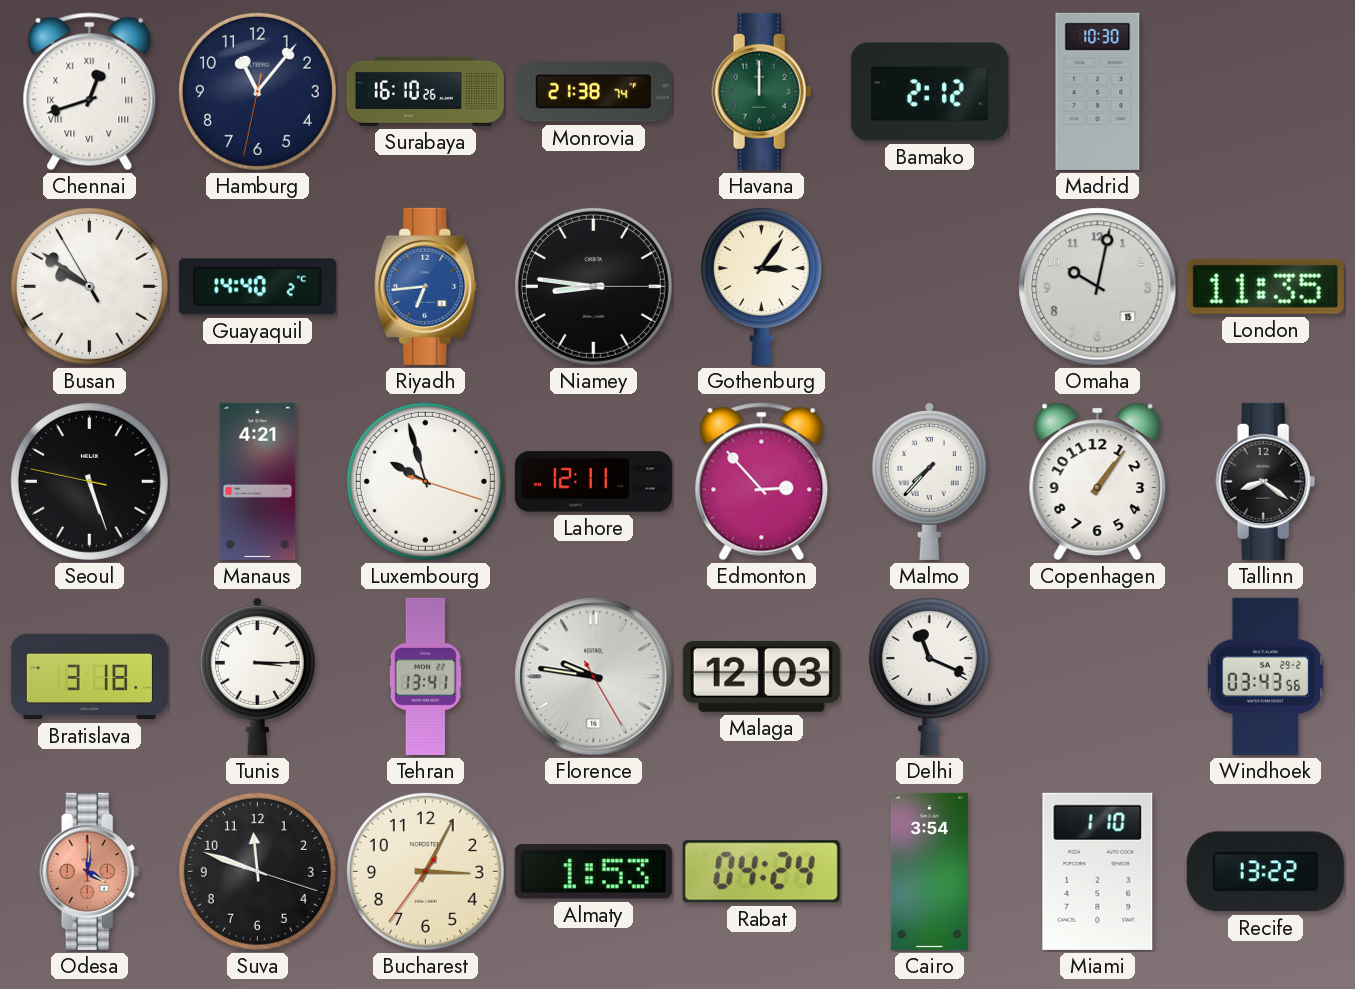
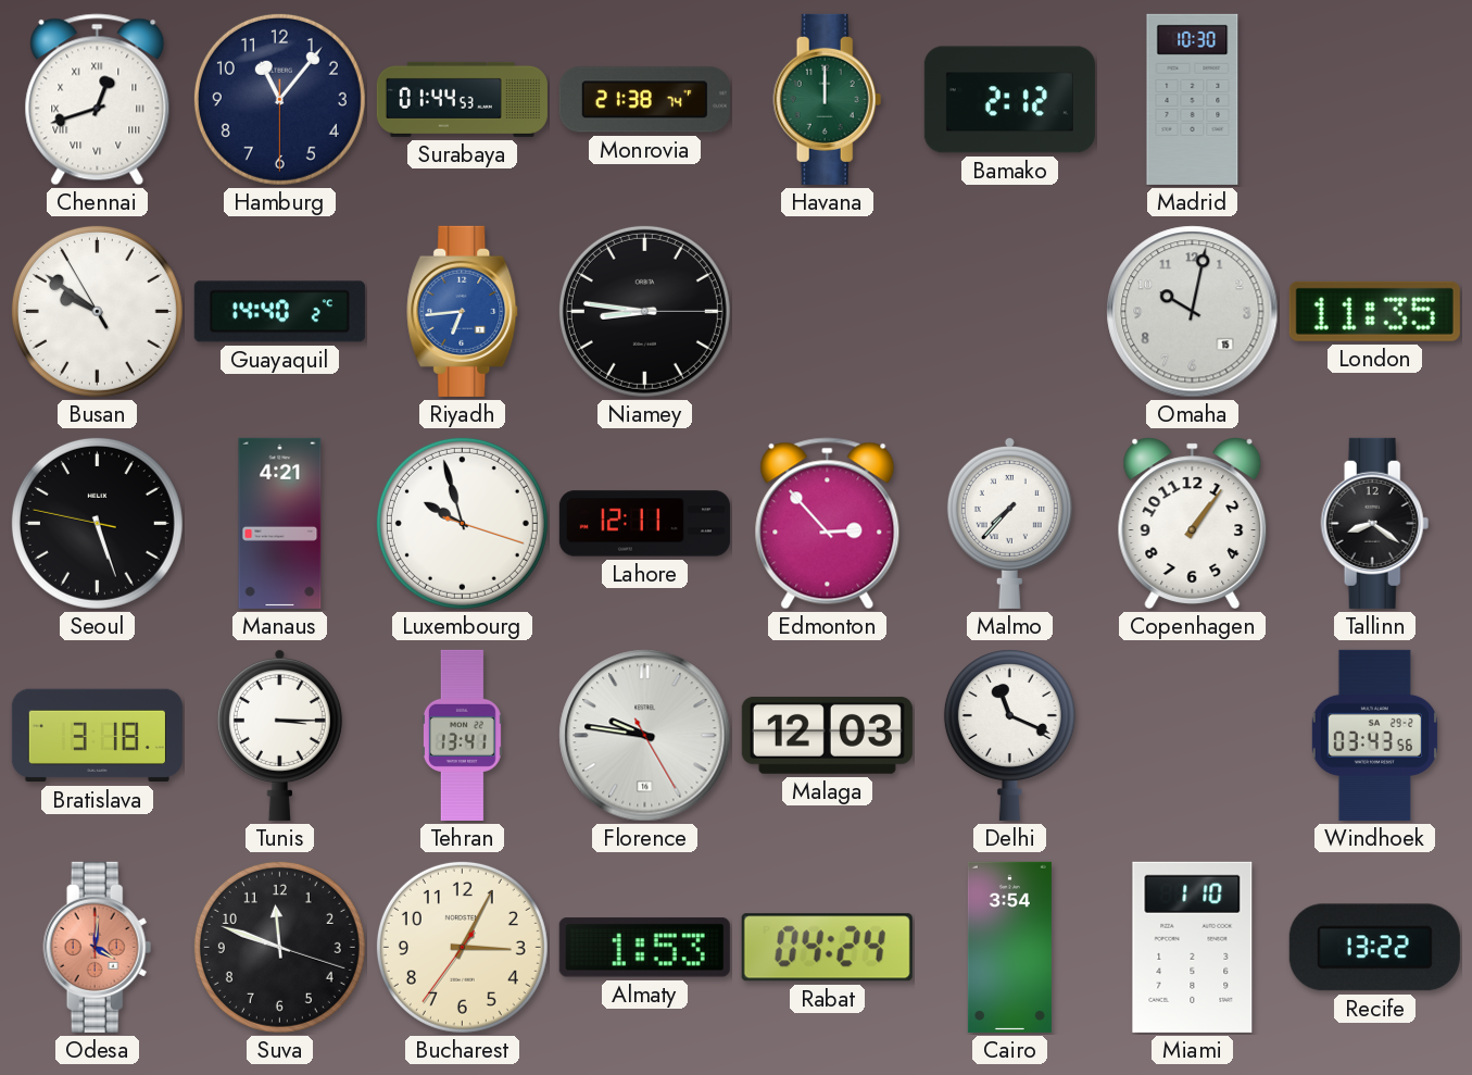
Hamburg: 11:06:32 -> 11:06:30
Surabaya: 16:10 -> 01:44
Gothenburg: 3:06 -> none
